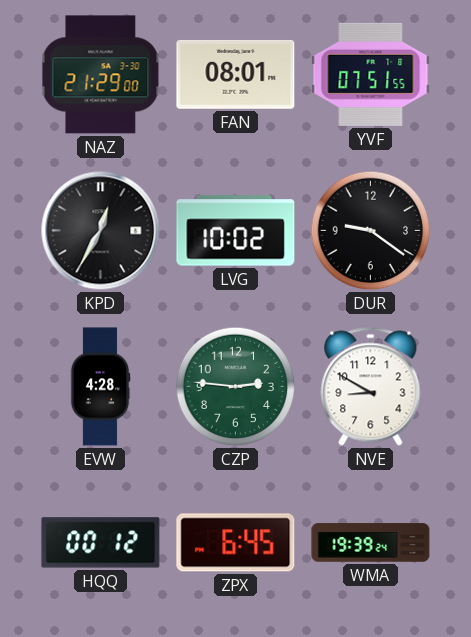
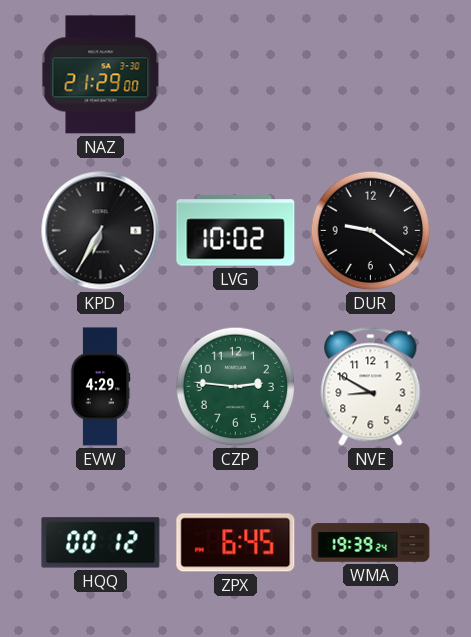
FAN: 08:01 -> none
YVF: 07:51 -> none
KPD: 12:35 -> 6:35
EVW: 4:28 -> 4:29
